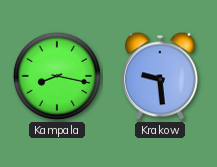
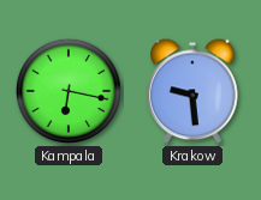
Kampala: 8:17 -> 6:17
